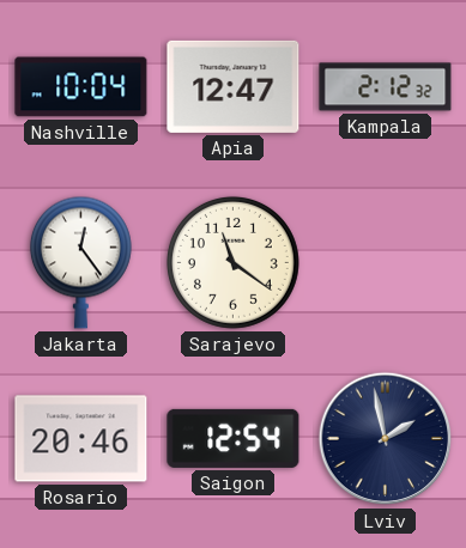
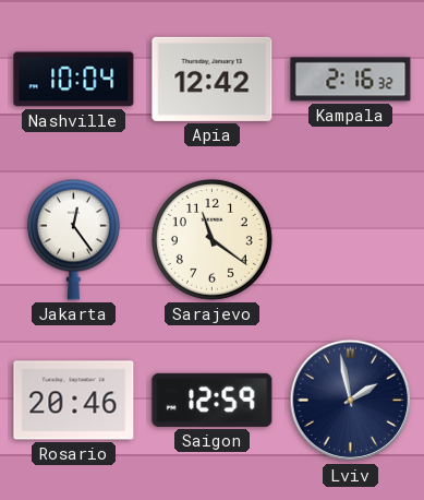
Apia: 12:47 -> 12:42
Kampala: 2:12 -> 2:16
Saigon: 12:54 -> 12:59
